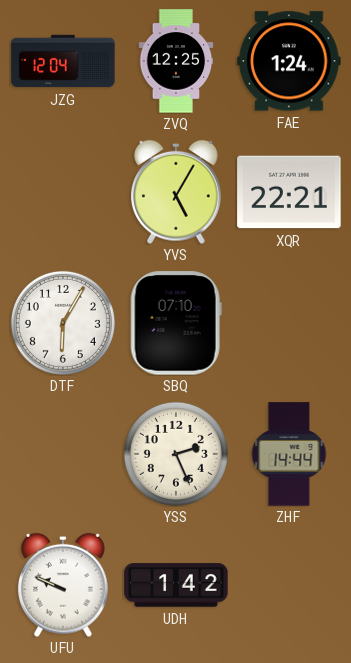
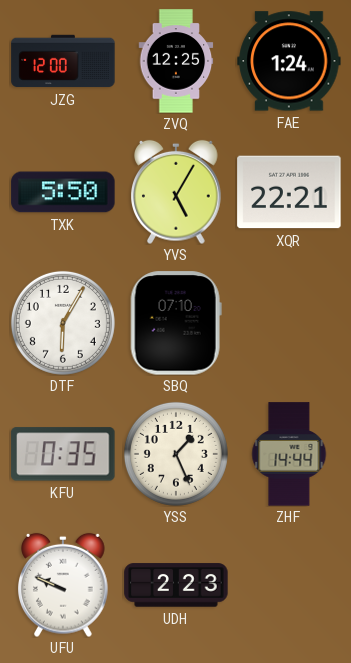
JZG: 12:04 -> 12:00
TXK: none -> 5:50
KFU: none -> 0:35
YSS: 2:26 -> 1:26
UDH: 1:42 -> 2:23
